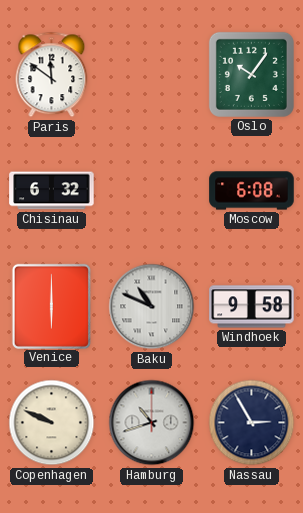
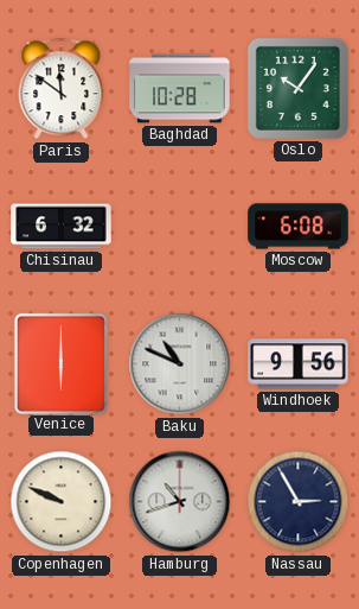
Baghdad: none -> 10:28
Windhoek: 9:58 -> 9:56
